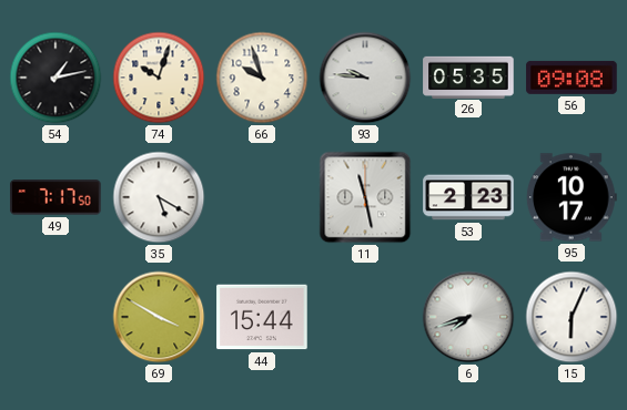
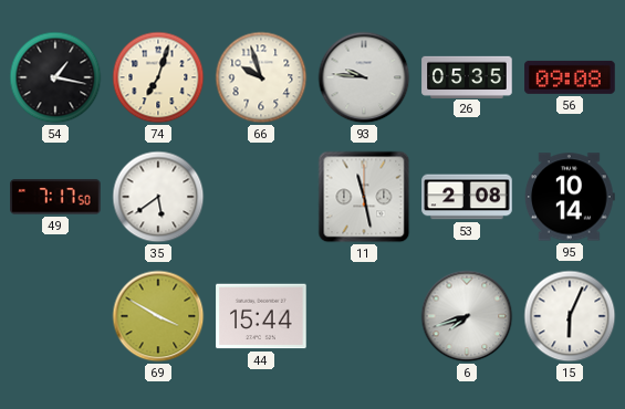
54: 1:13 -> 1:17
74: 10:03 -> 7:03
35: 5:20 -> 5:39
53: 2:23 -> 2:08
95: 10:17 -> 10:14
